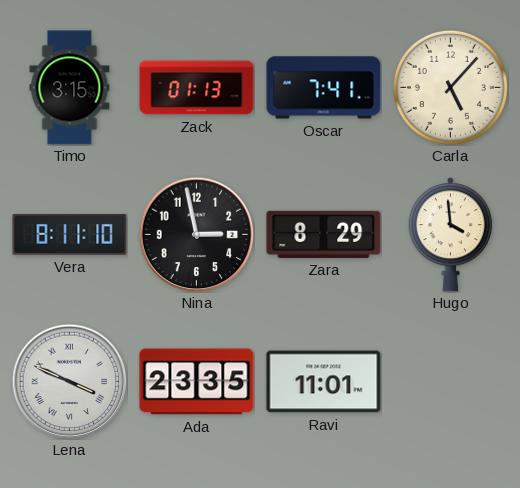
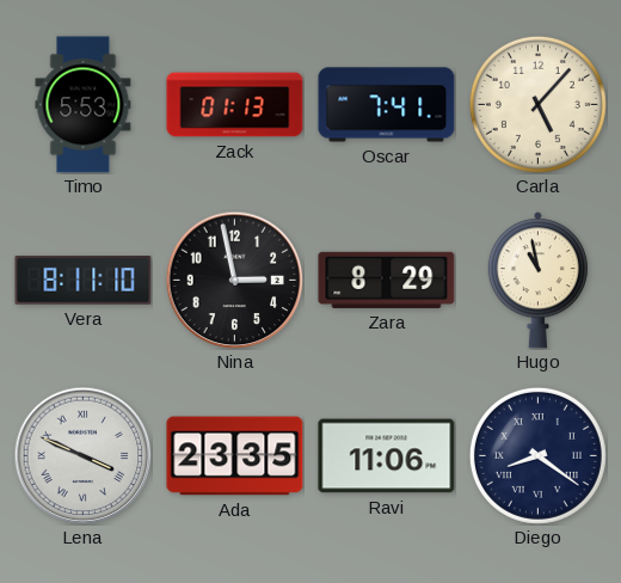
Timo: 3:15 -> 5:53
Hugo: 3:59 -> 10:58
Ravi: 11:01 -> 11:06
Diego: none -> 8:21
